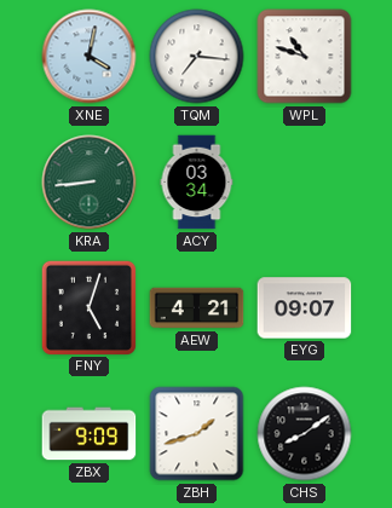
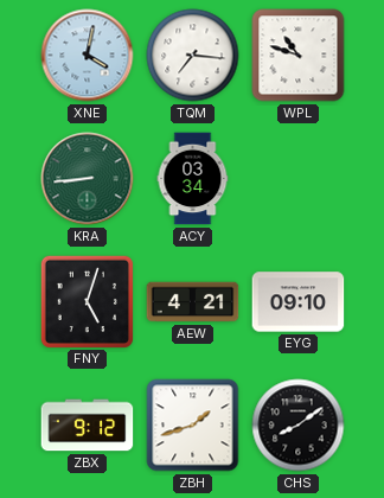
EYG: 09:07 -> 09:10
ZBX: 9:09 -> 9:12
